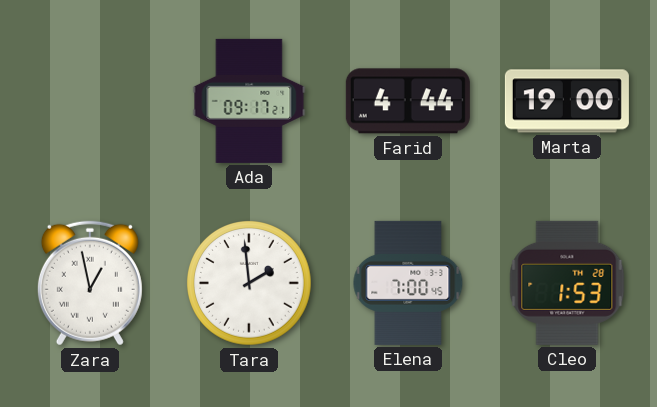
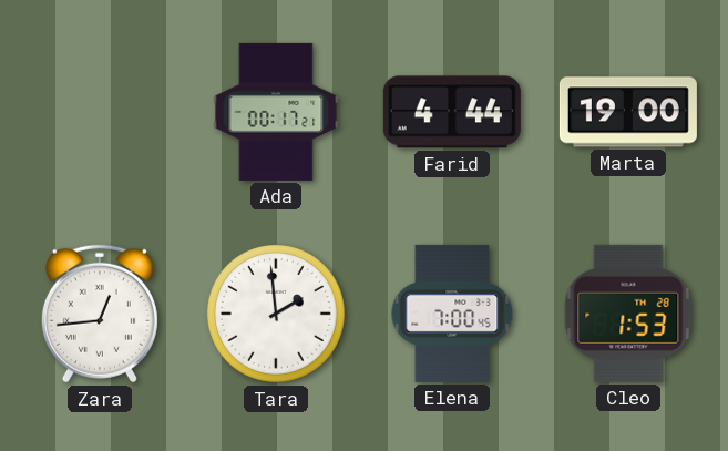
Ada: 09:17 -> 00:17
Zara: 12:58 -> 12:44
